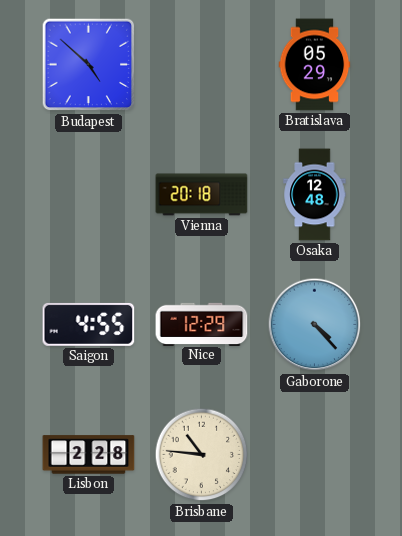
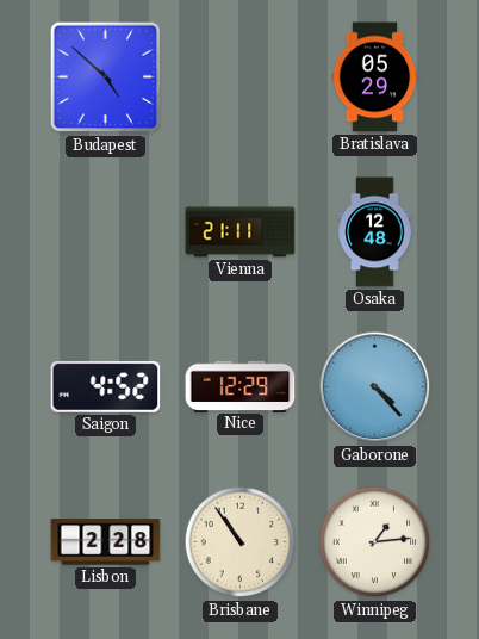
Vienna: 20:18 -> 21:11
Saigon: 4:55 -> 4:52
Brisbane: 10:46 -> 10:54
Winnipeg: none -> 1:14
